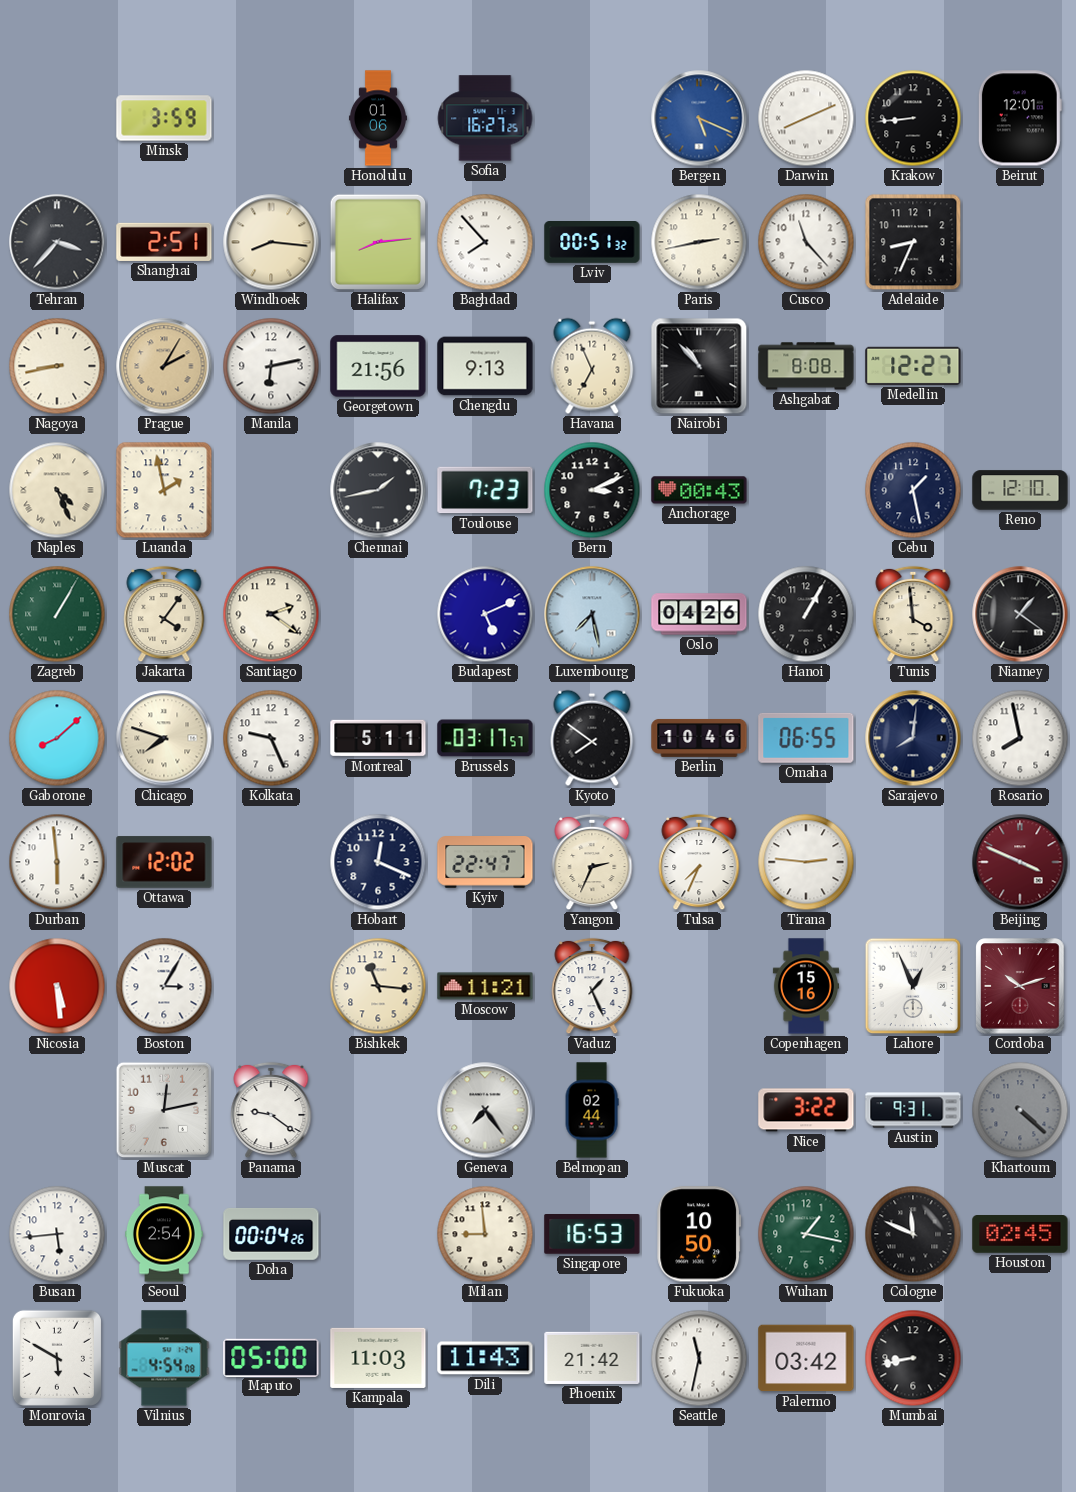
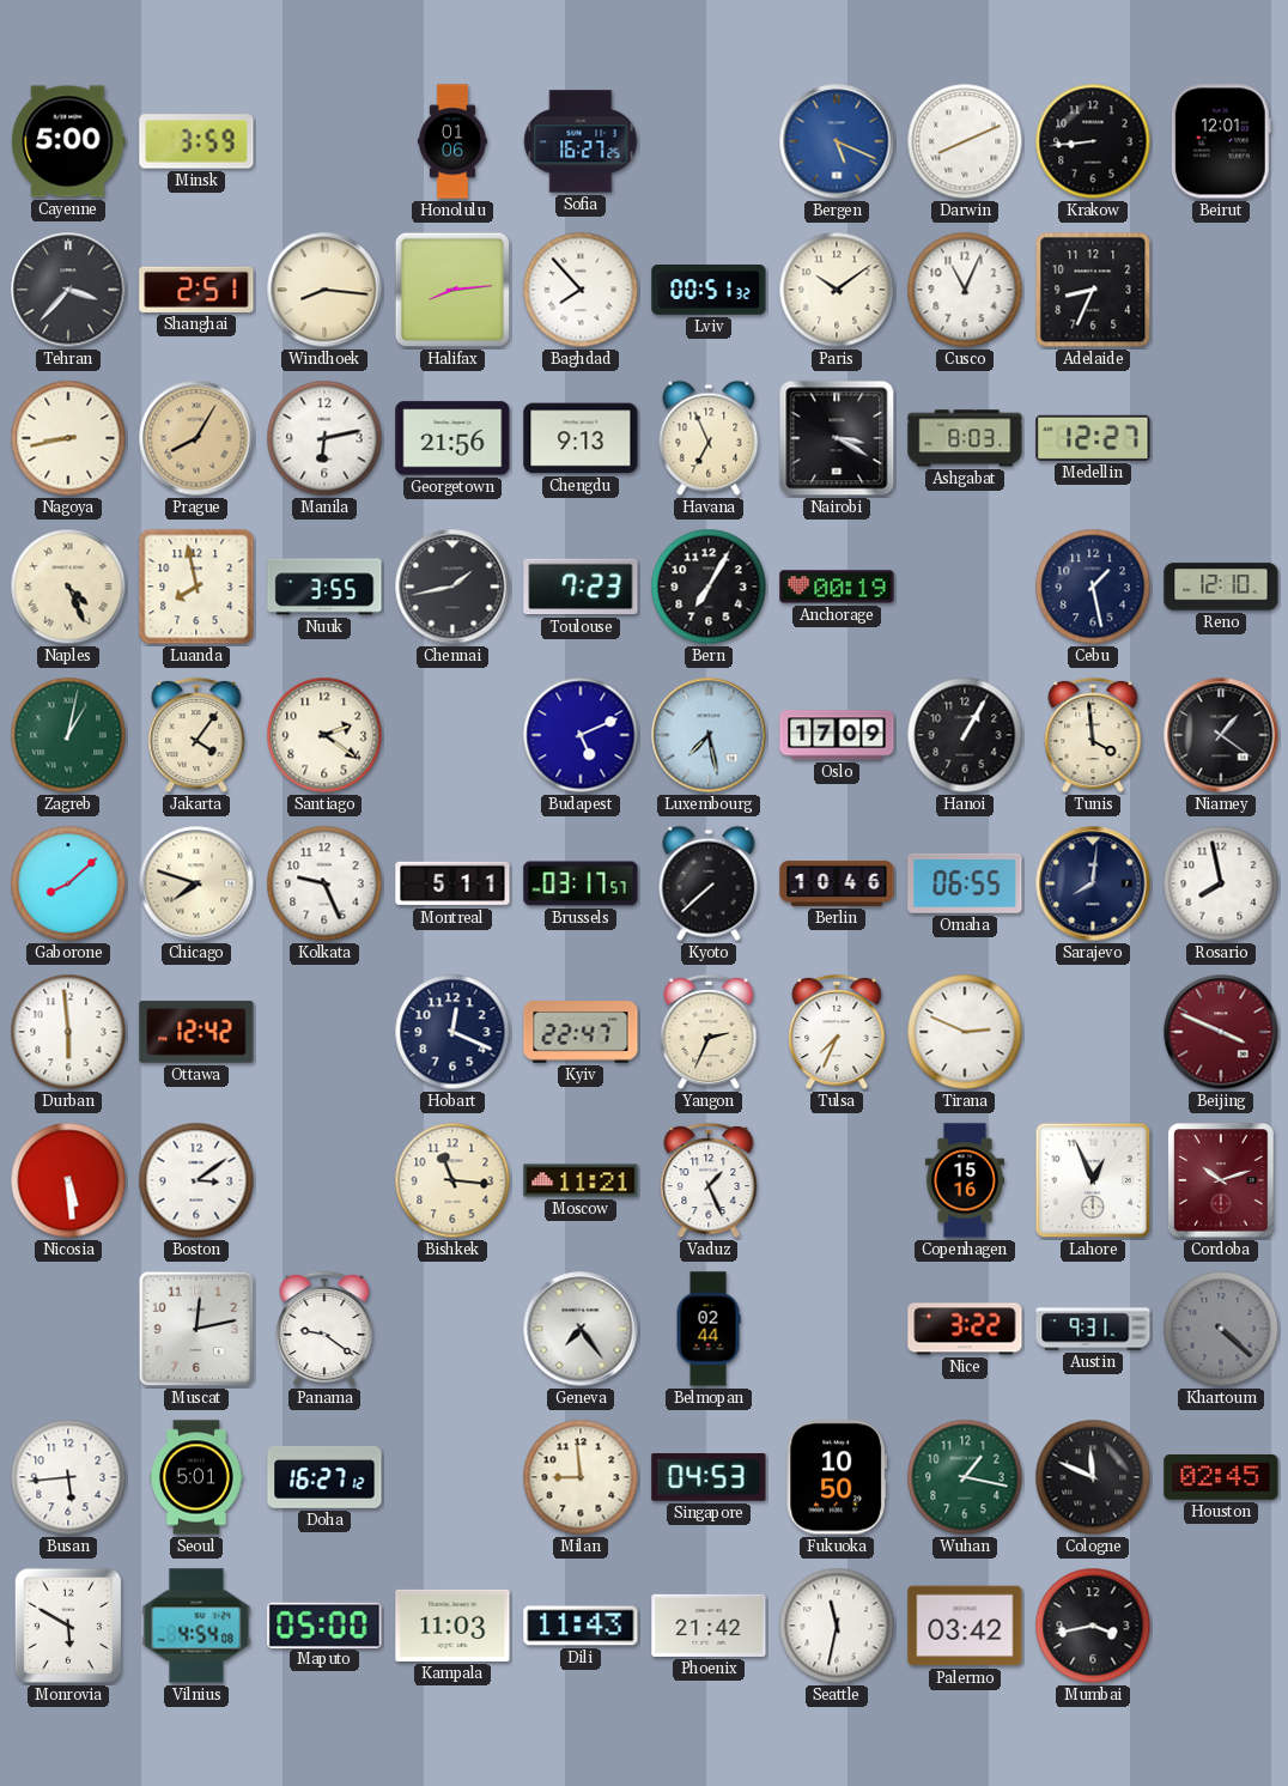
Cayenne: none -> 5:00
Paris: 2:43 -> 10:09
Cusco: 11:23 -> 11:04
Prague: 2:05 -> 8:05
Nairobi: 10:53 -> 3:20
Ashgabat: 8:08 -> 8:03
Luanda: 1:58 -> 7:58
Nuuk: none -> 3:55
Bern: 3:11 -> 7:05
Anchorage: 00:43 -> 00:19
Zagreb: 1:05 -> 1:02
Oslo: 04:26 -> 17:09
Kyoto: 7:51 -> 7:38
Ottawa: 12:02 -> 12:42
Tirana: 2:46 -> 2:49
Boston: 3:05 -> 3:09
Seoul: 2:54 -> 5:01
Doha: 00:04 -> 16:27
Singapore: 16:53 -> 04:53
Mumbai: 8:43 -> 3:43
